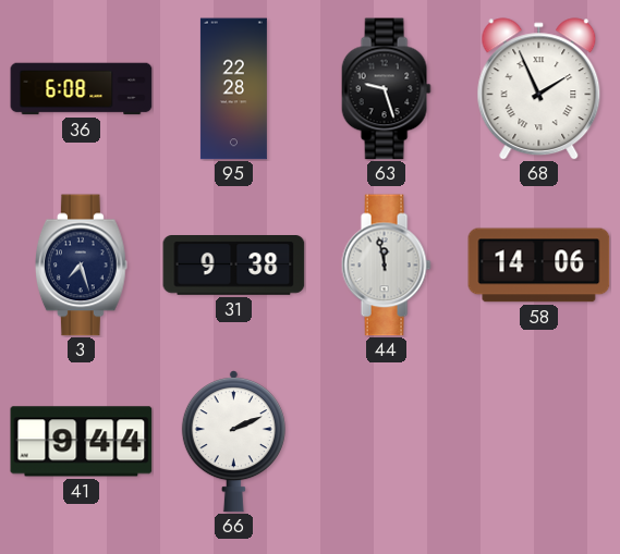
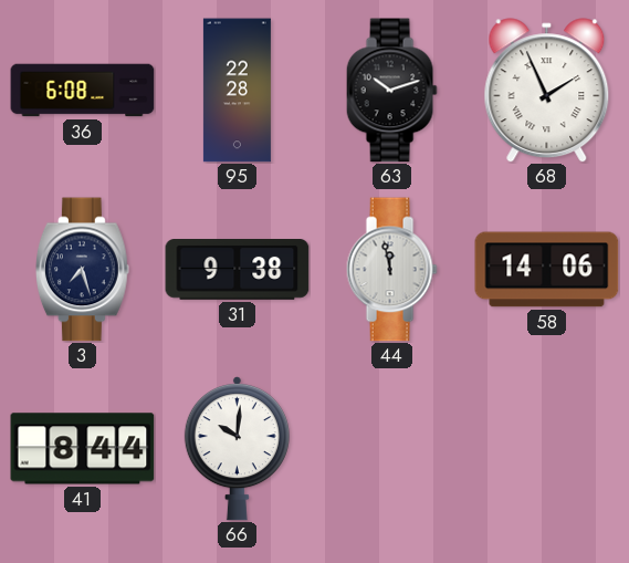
63: 9:27 -> 10:12
41: 9:44 -> 8:44
66: 2:11 -> 10:01
